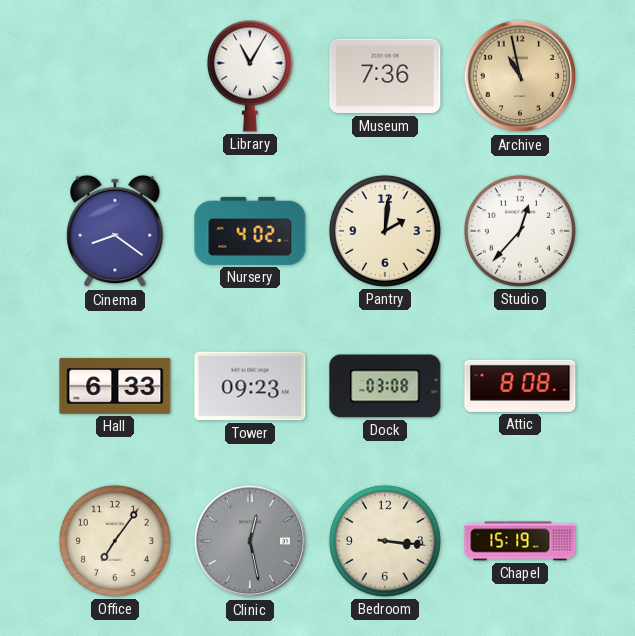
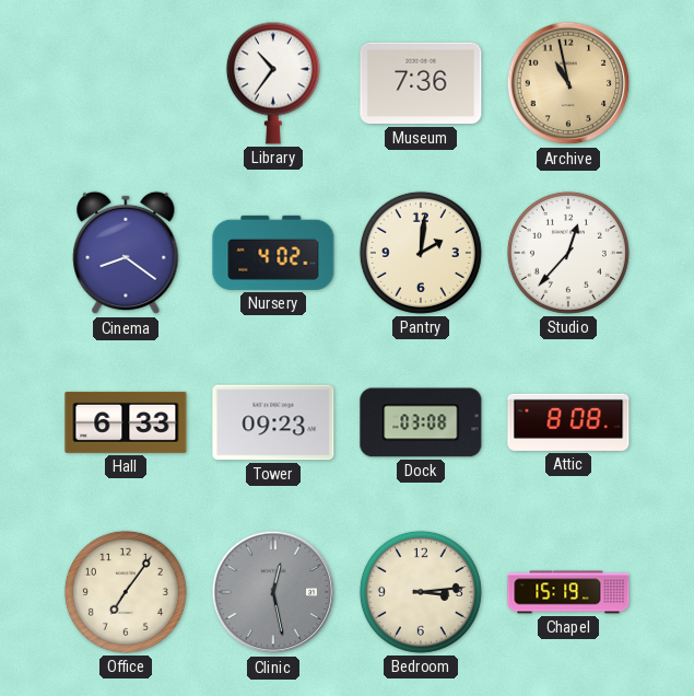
Library: 11:05 -> 10:36
Bedroom: 3:16 -> 3:14
